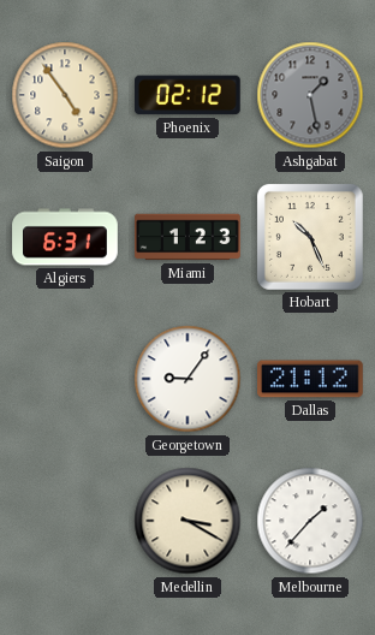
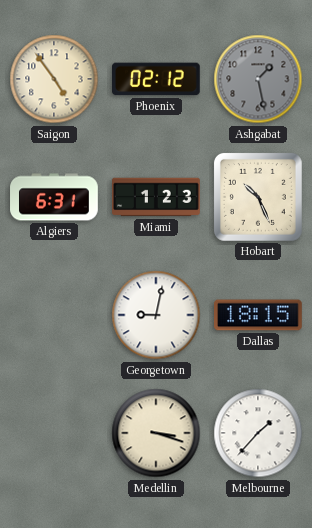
Georgetown: 9:06 -> 9:02
Dallas: 21:12 -> 18:15
Medellin: 3:20 -> 3:18
